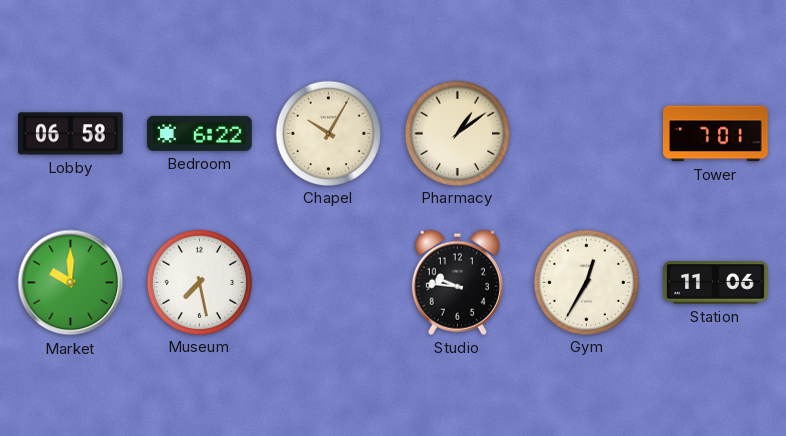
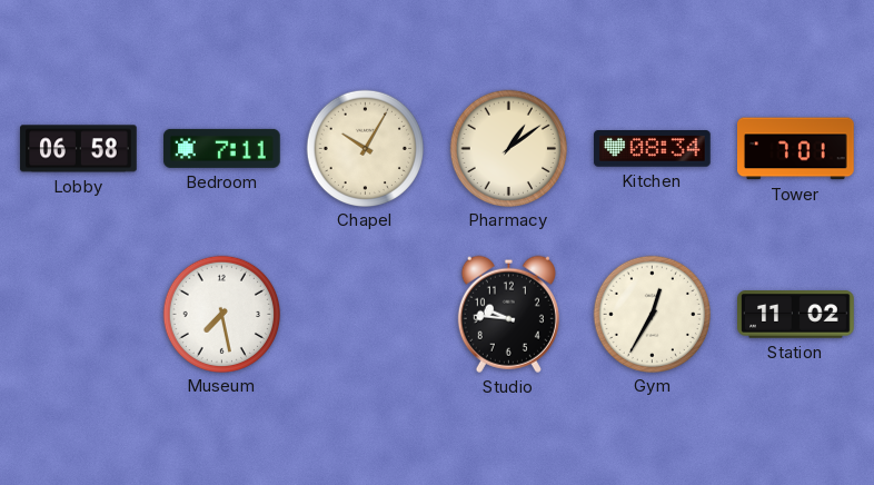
Bedroom: 6:22 -> 7:11
Kitchen: none -> 08:34
Market: 10:00 -> none
Station: 11:06 -> 11:02
